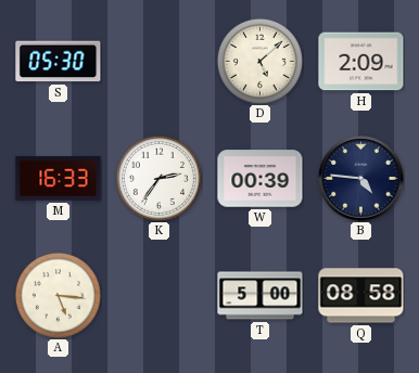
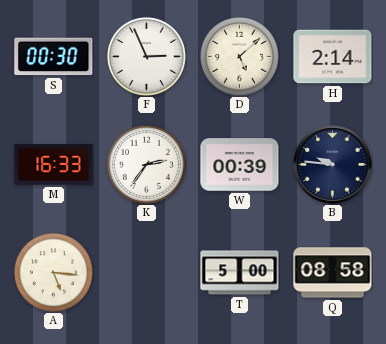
S: 05:30 -> 00:30
F: none -> 2:56
H: 2:09 -> 2:14
B: 4:46 -> 9:46
